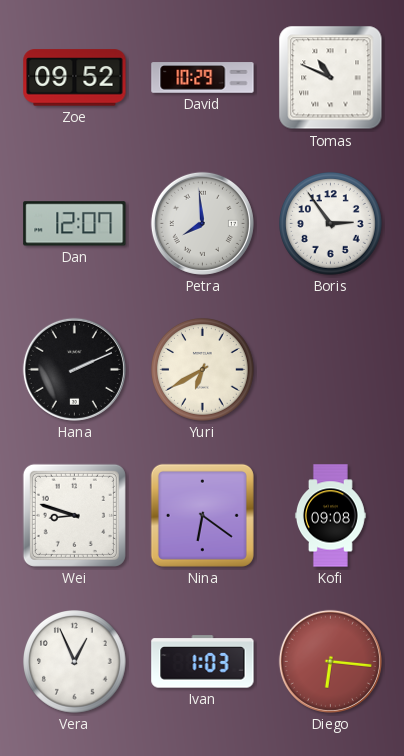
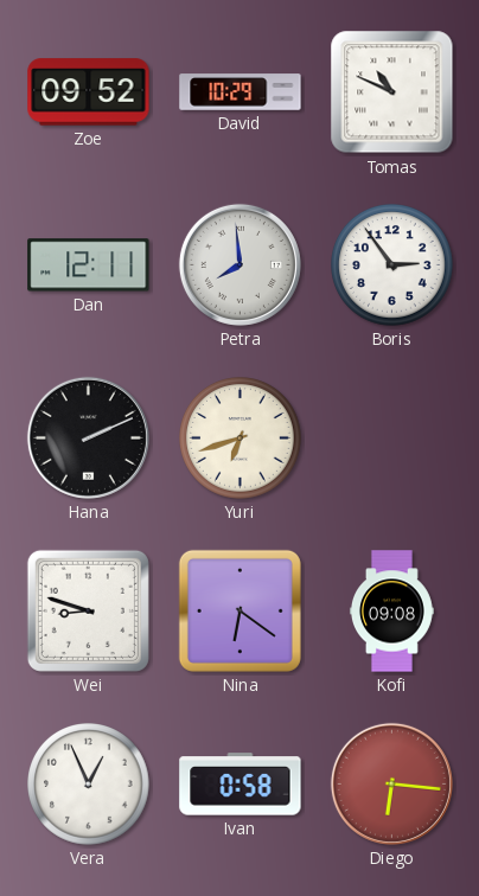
Dan: 12:07 -> 12:11
Yuri: 6:40 -> 6:42
Ivan: 1:03 -> 0:58
